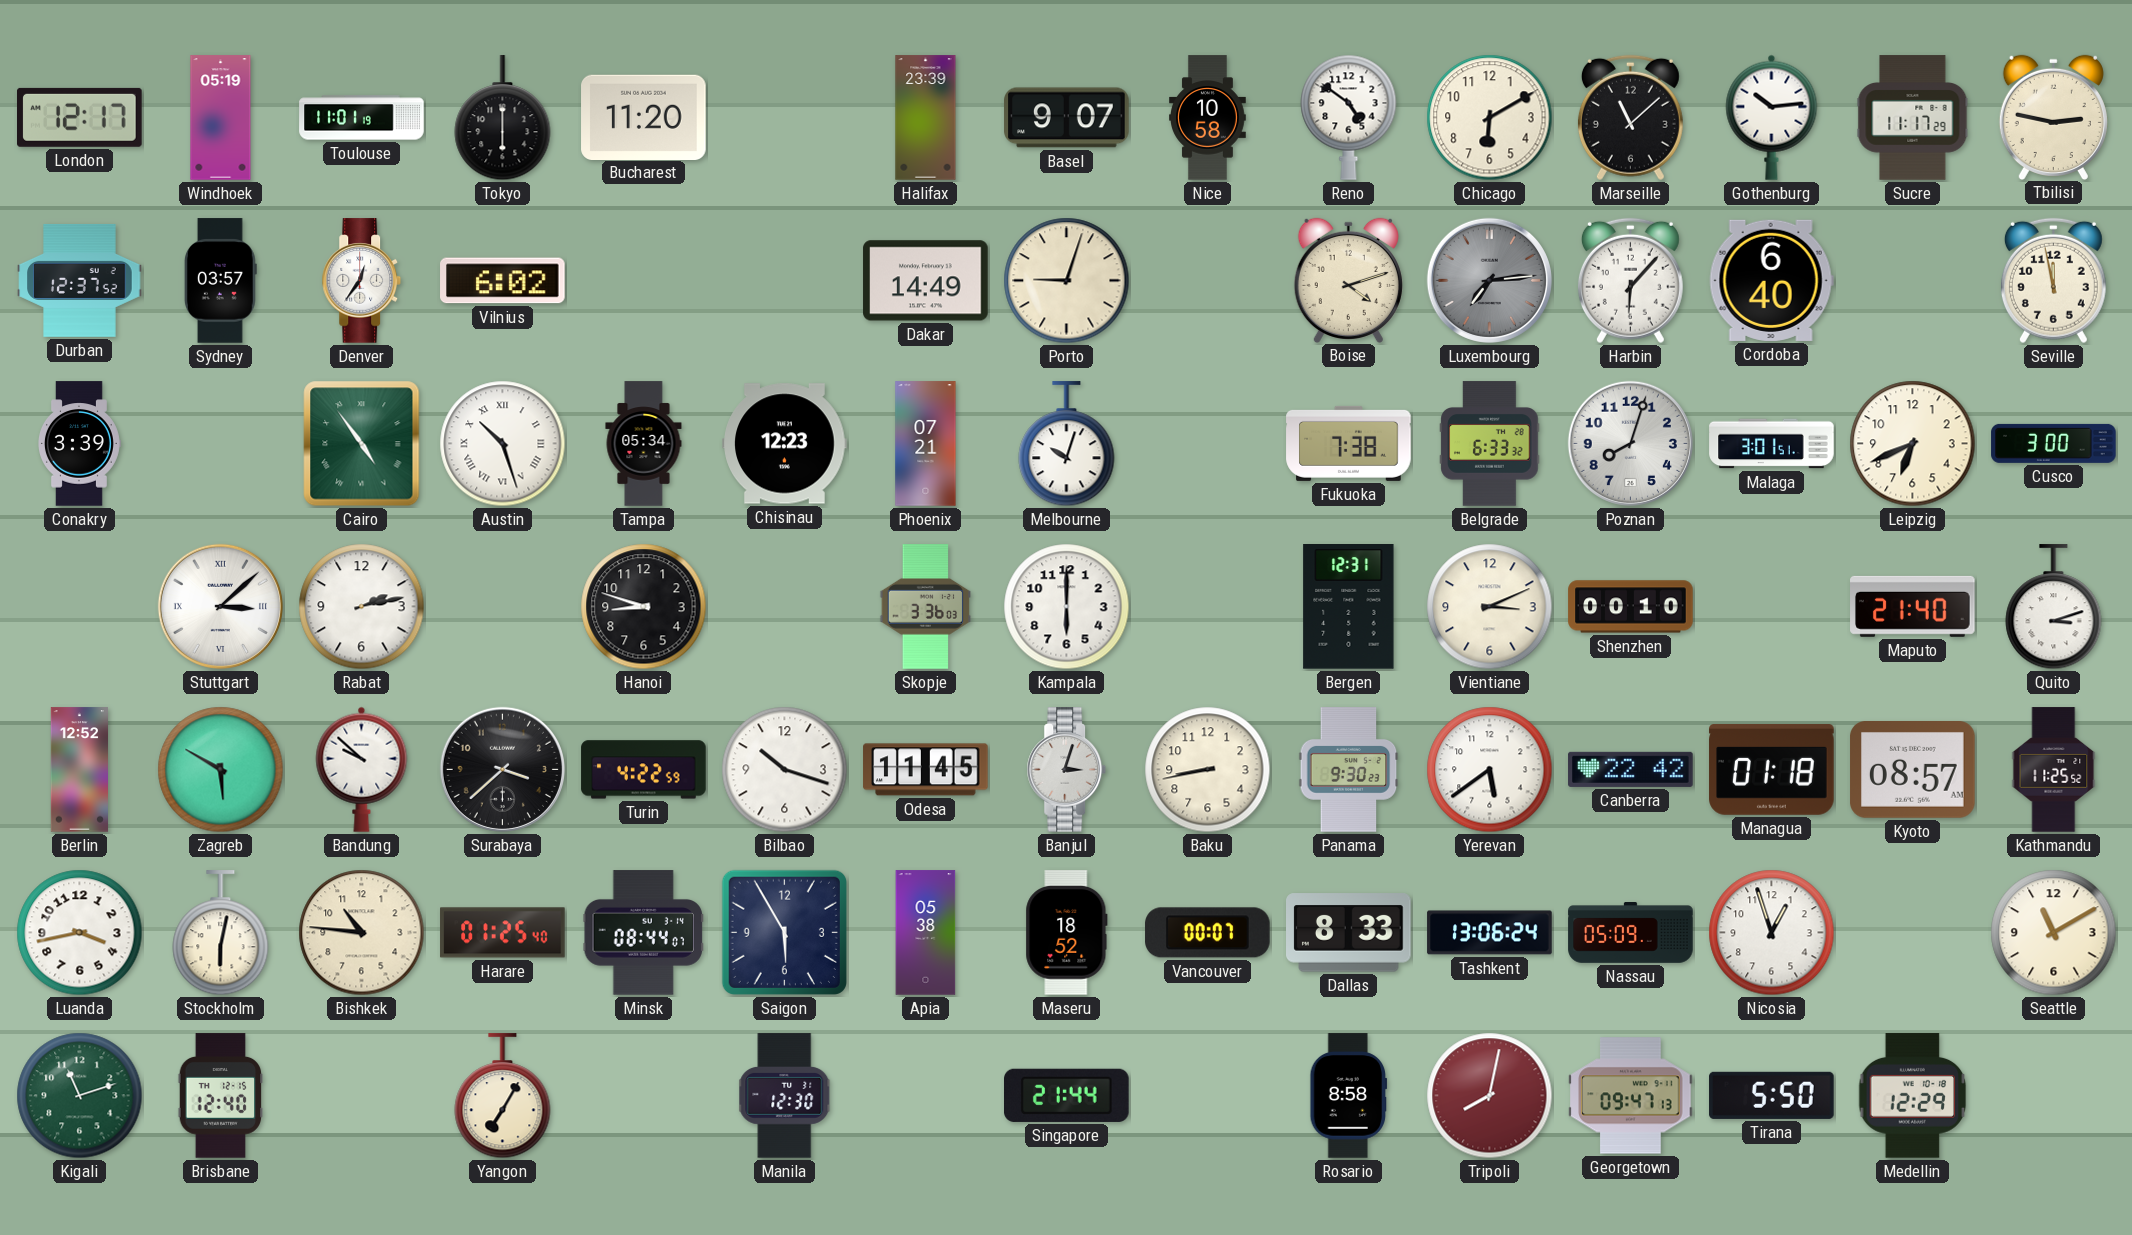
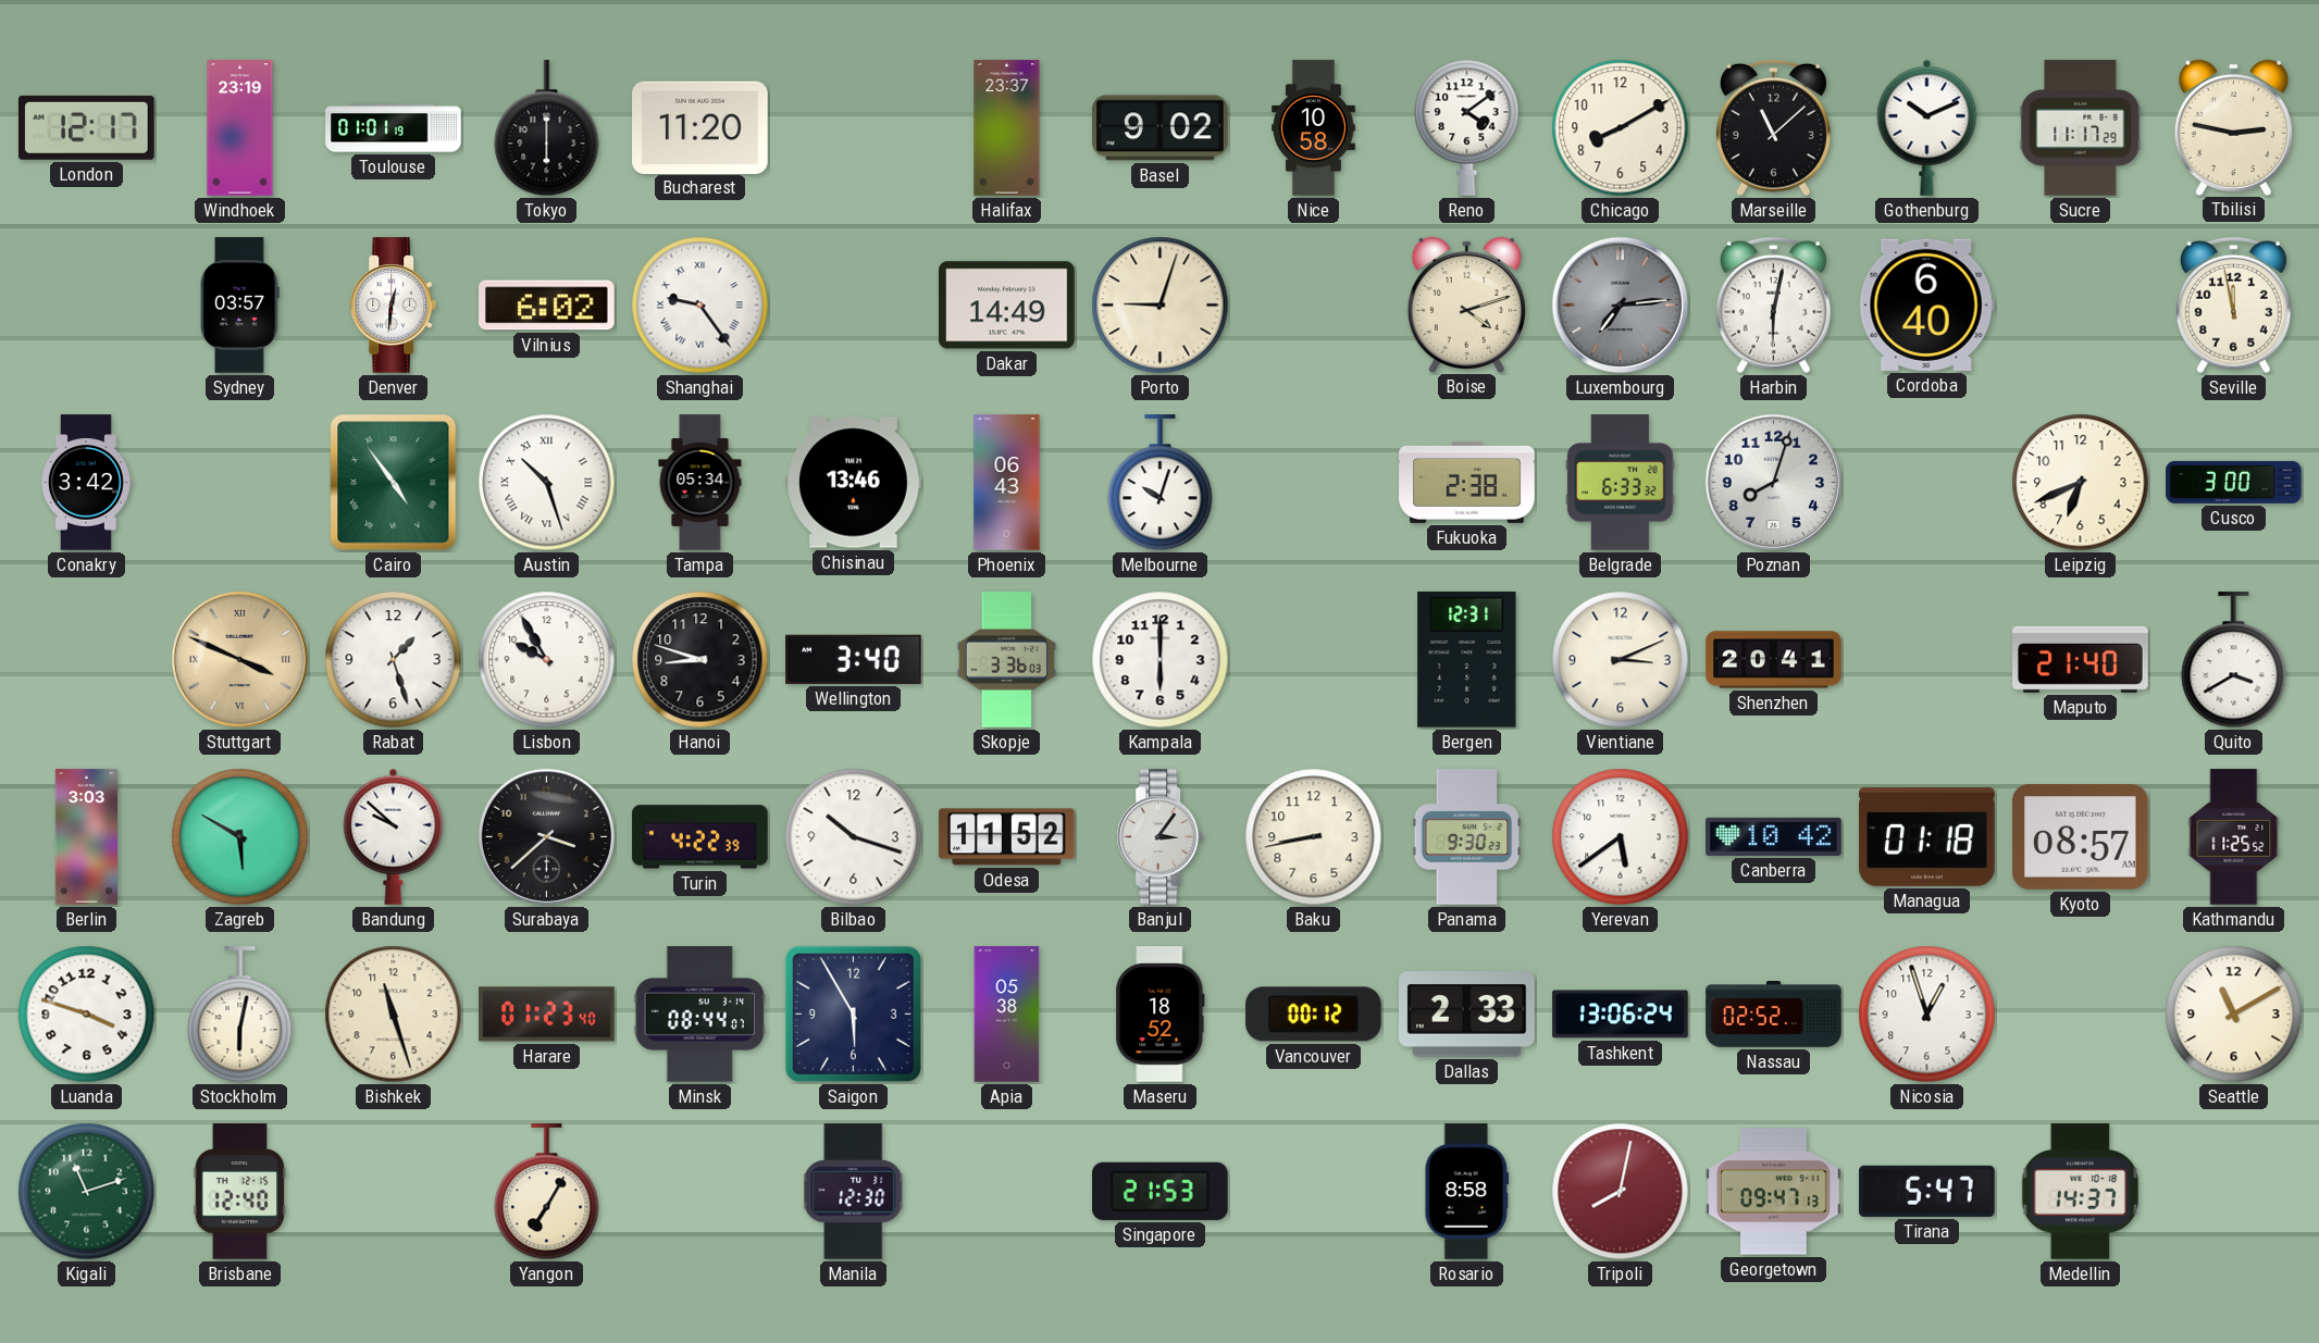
Windhoek: 05:19 -> 23:19
Toulouse: 11:01 -> 01:01
Halifax: 23:39 -> 23:37
Basel: 9:07 -> 9:02
Reno: 4:51 -> 4:09
Chicago: 6:10 -> 8:10
Gothenburg: 10:14 -> 10:11
Durban: 12:37 -> none
Denver: 12:36 -> 12:31
Shanghai: none -> 9:24
Harbin: 6:07 -> 6:02
Conakry: 3:39 -> 3:42
Chisinau: 12:23 -> 13:46
Phoenix: 07:21 -> 06:43
Fukuoka: 7:38 -> 2:38
Malaga: 3:01 -> none
Stuttgart: 3:08 -> 3:49
Stuttgart dial: white -> champagne
Rabat: 2:13 -> 1:27
Lisbon: none -> 9:55
Wellington: none -> 3:40
Shenzhen: 00:10 -> 20:41
Quito: 3:12 -> 3:40
Berlin: 12:52 -> 3:03
Turin: 4:22:59 -> 4:22:39
Odesa: 11:45 -> 11:52
Banjul: 3:03 -> 3:06
Canberra: 22:42 -> 10:42
Luanda: 3:43 -> 3:48
Bishkek: 10:46 -> 11:27
Harare: 01:25 -> 01:23
Vancouver: 00:07 -> 00:12
Dallas: 8:33 -> 2:33
Nassau: 05:09 -> 02:52
Singapore: 21:44 -> 21:53
Tirana: 5:50 -> 5:47
Medellin: 12:29 -> 14:37
